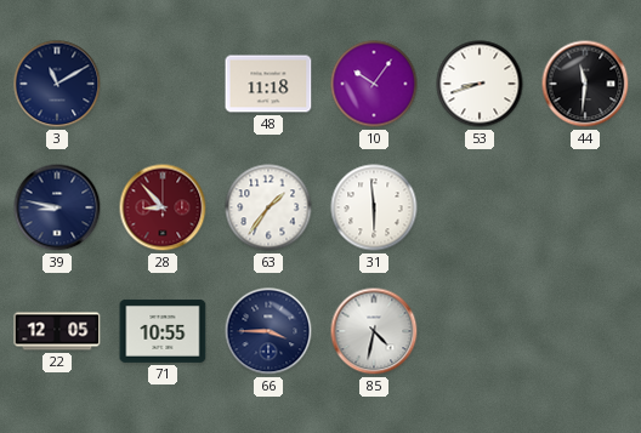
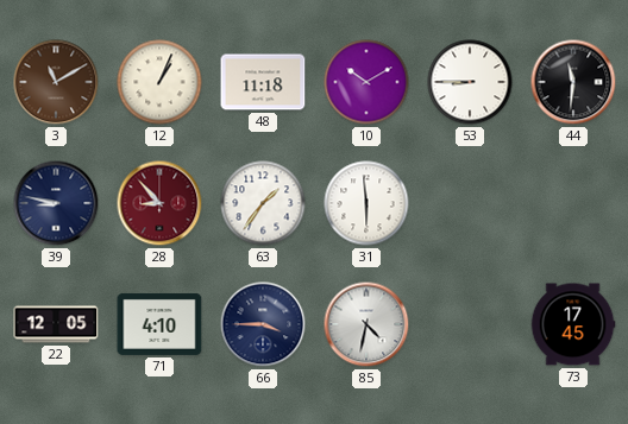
3 dial: navy -> brown
12: none -> 1:04
10: 10:06 -> 10:10
53: 8:42 -> 8:45
71: 10:55 -> 4:10
73: none -> 17:45
